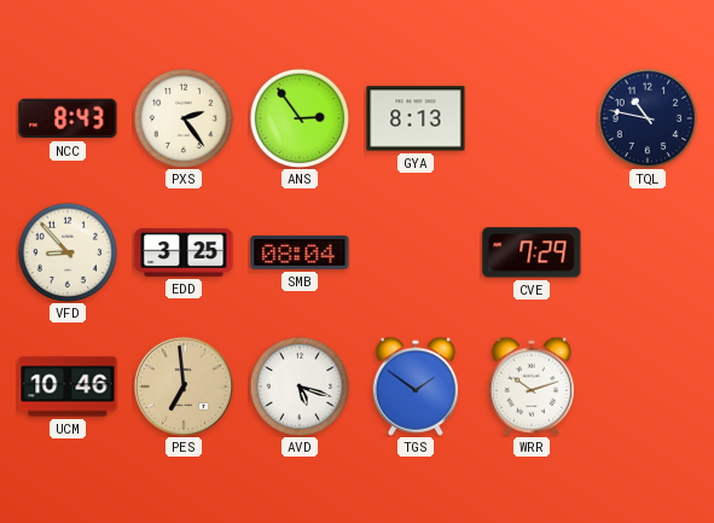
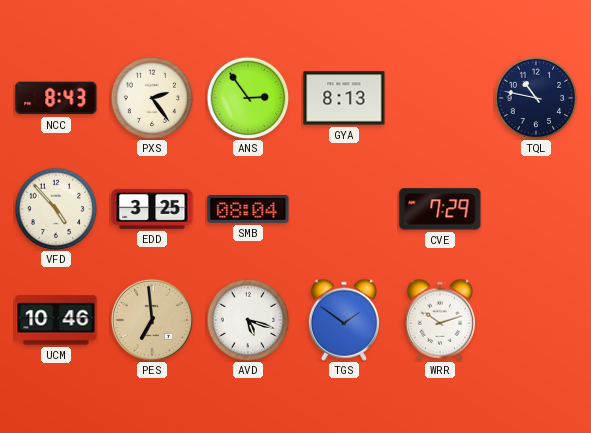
VFD: 8:53 -> 4:53
